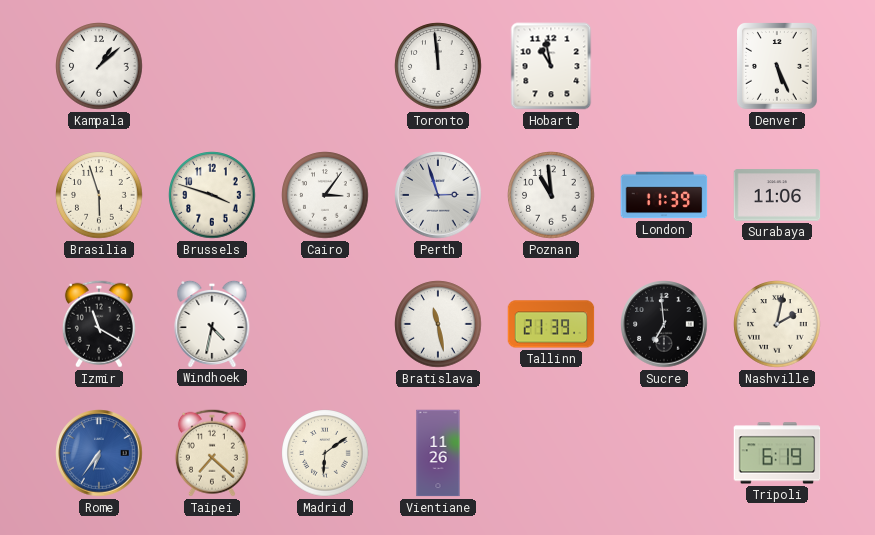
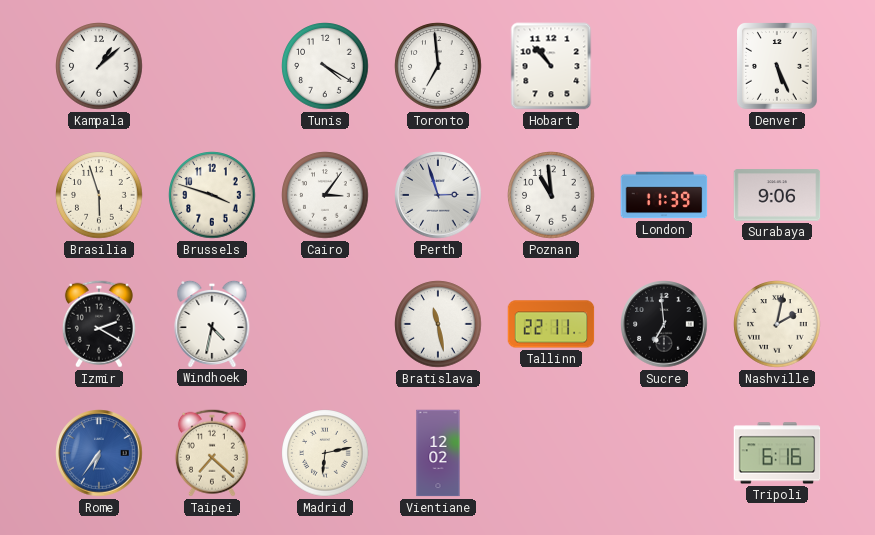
Tunis: none -> 4:20
Toronto: 11:59 -> 6:59
Hobart: 10:58 -> 10:53
Surabaya: 11:06 -> 9:06
Izmir: 11:20 -> 2:20
Tallinn: 21:39 -> 22:11
Madrid: 6:09 -> 6:13
Vientiane: 11:26 -> 12:02
Tripoli: 6:19 -> 6:16
